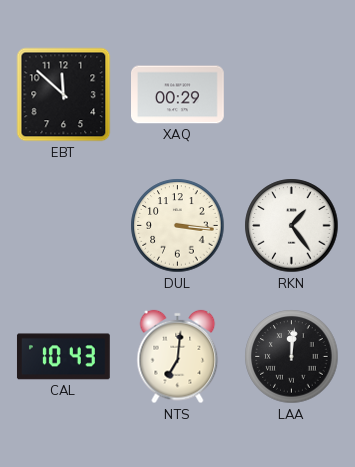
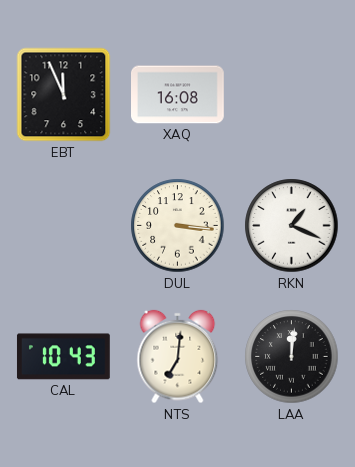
EBT: 11:52 -> 11:56
XAQ: 00:29 -> 16:08
RKN: 1:24 -> 1:19
